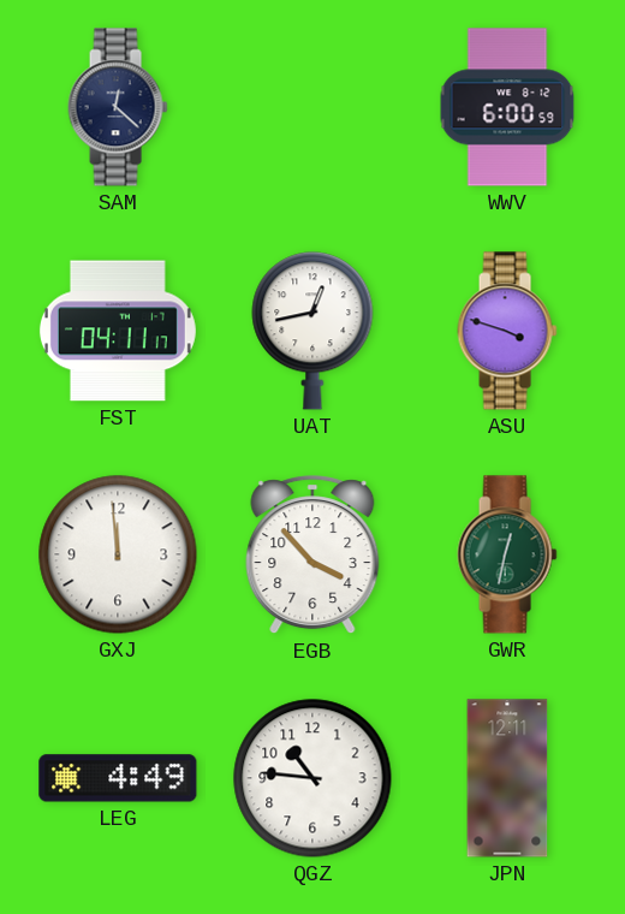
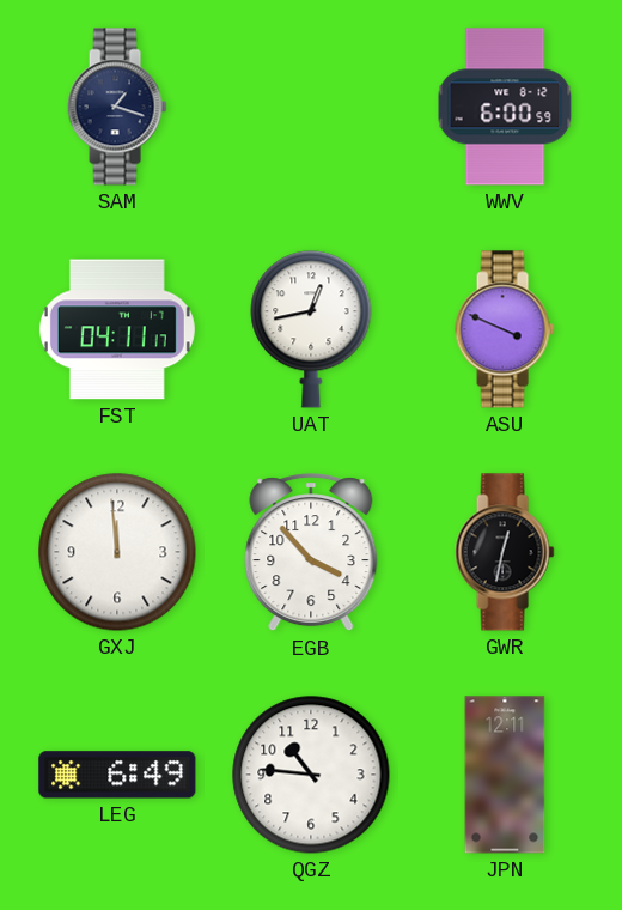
SAM: 12:22 -> 1:18
ASU: 3:48 -> 3:49
GWR dial: green -> black
LEG: 4:49 -> 6:49
